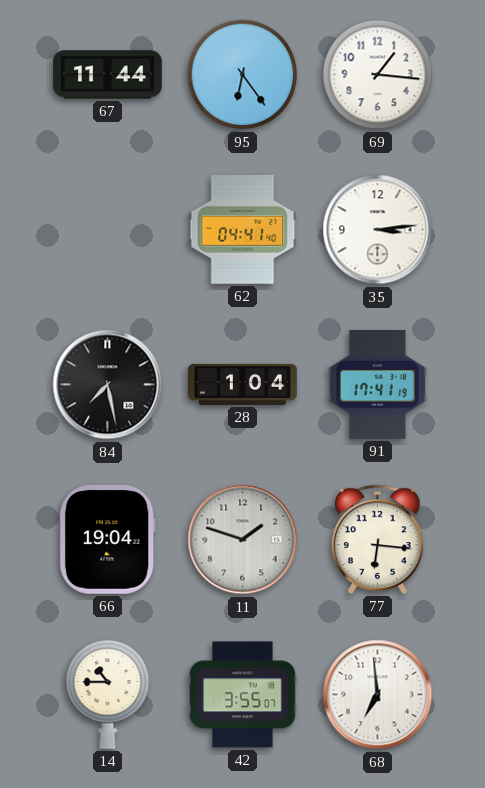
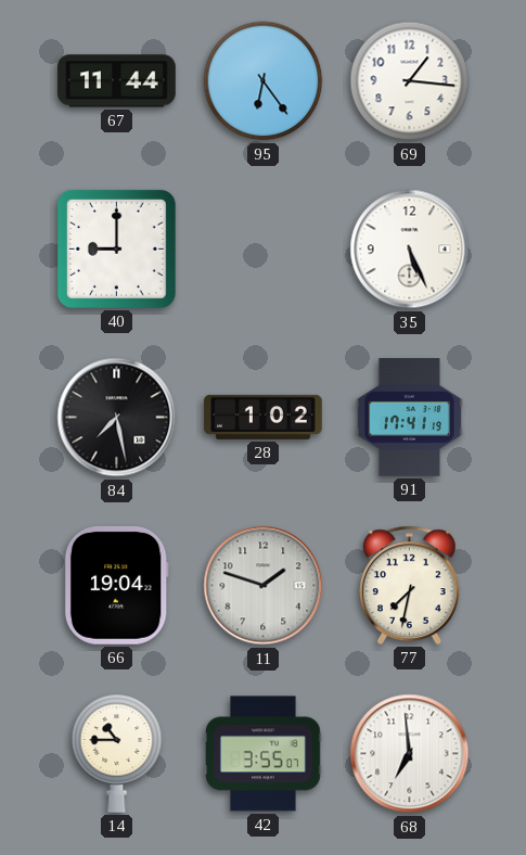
40: none -> 9:00
62: 04:41 -> none
35: 3:14 -> 5:26
28: 1:04 -> 1:02
77: 6:16 -> 7:32
